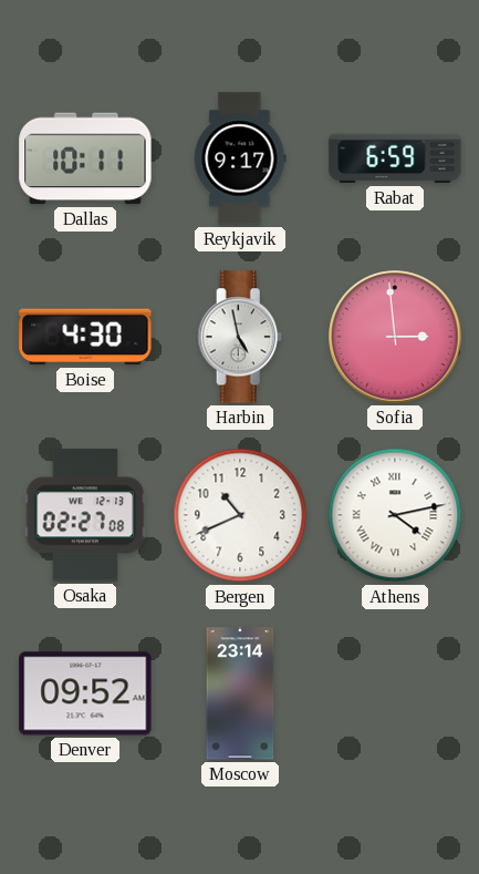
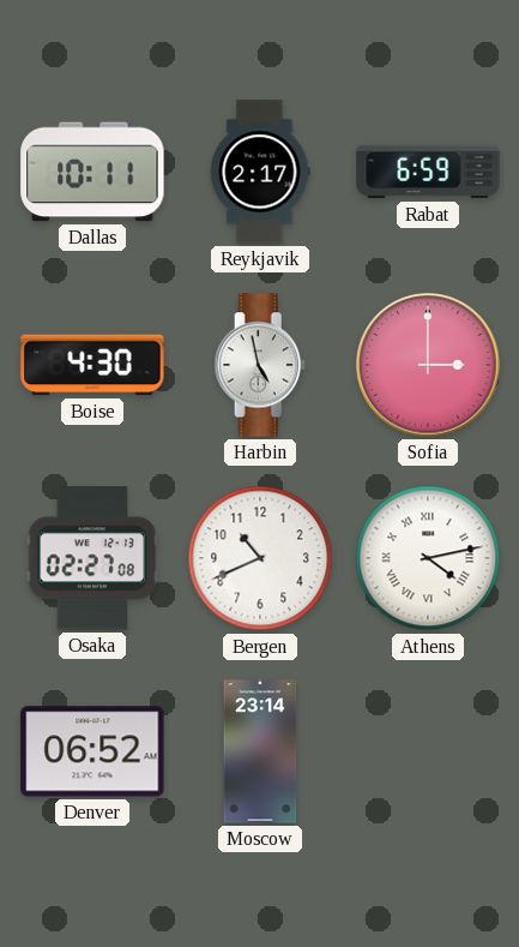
Reykjavik: 9:17 -> 2:17
Sofia: 2:59 -> 3:00
Denver: 09:52 -> 06:52
